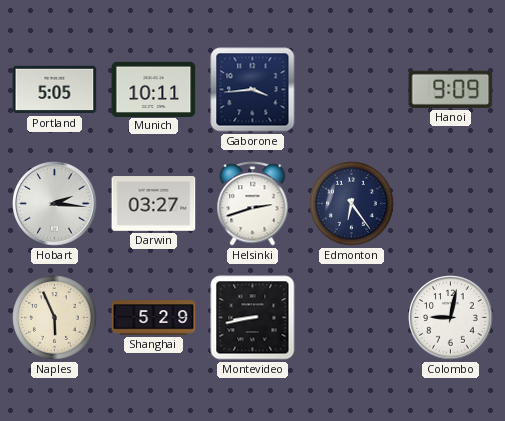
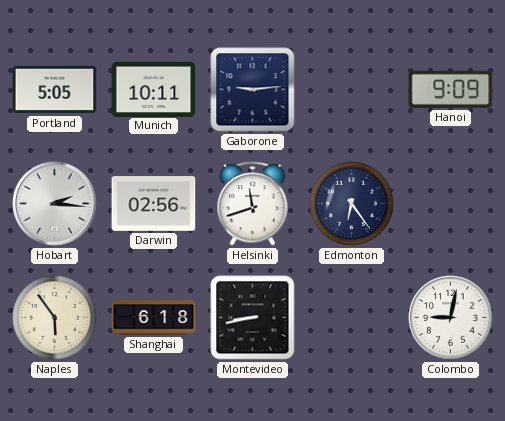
Gaborone: 3:44 -> 9:14
Darwin: 03:27 -> 02:56
Helsinki: 2:42 -> 11:42
Naples: 5:56 -> 5:54
Shanghai: 5:29 -> 6:18
